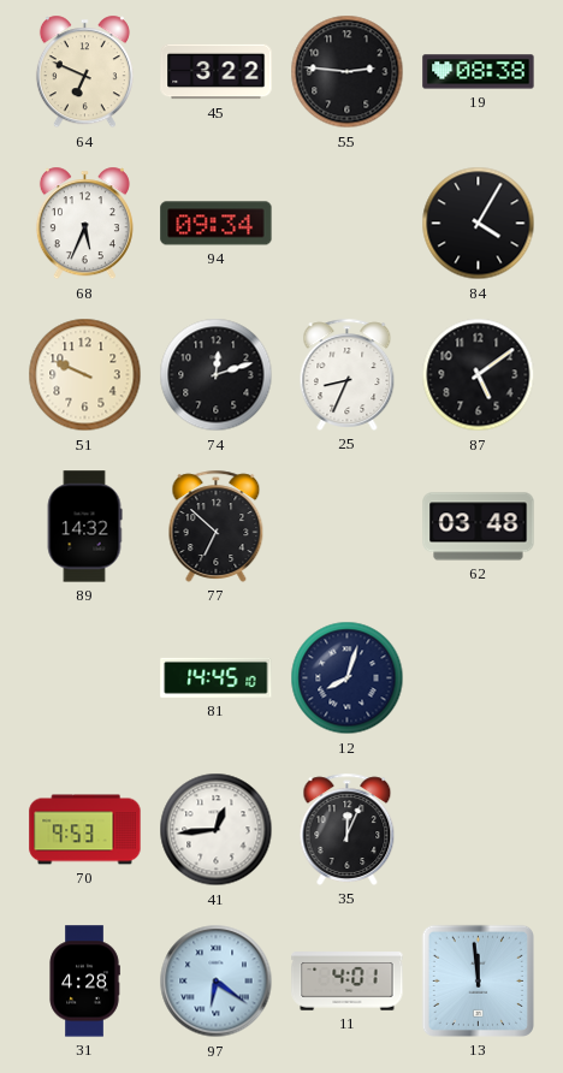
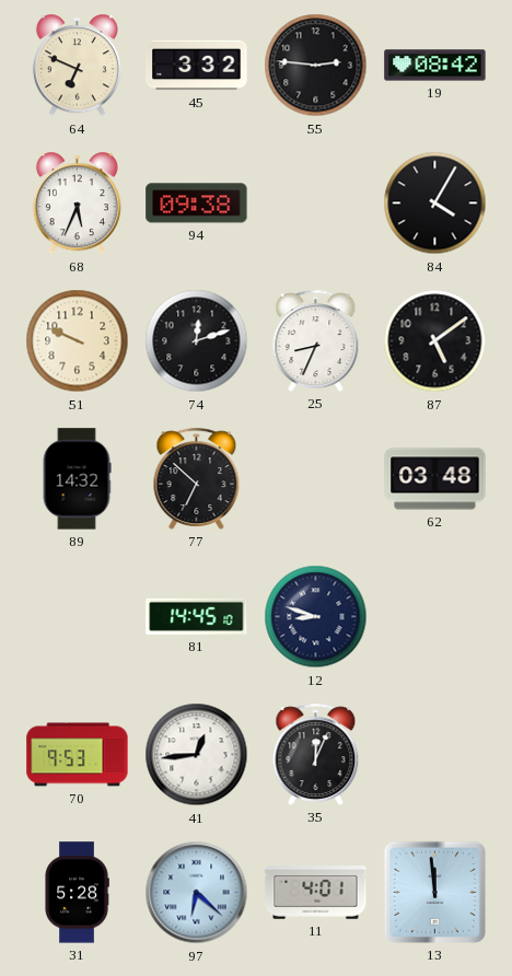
45: 3:22 -> 3:32
19: 08:38 -> 08:42
94: 09:34 -> 09:38
12: 8:03 -> 8:48
31: 4:28 -> 5:28
97: 6:21 -> 6:22
